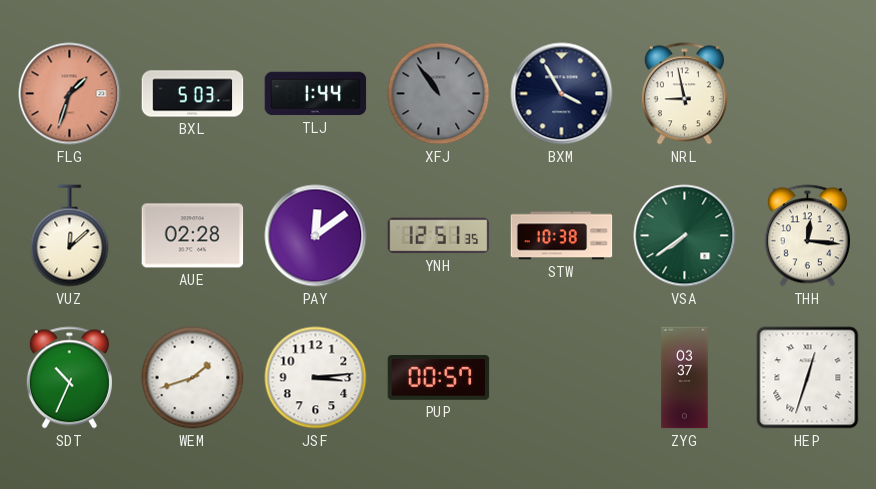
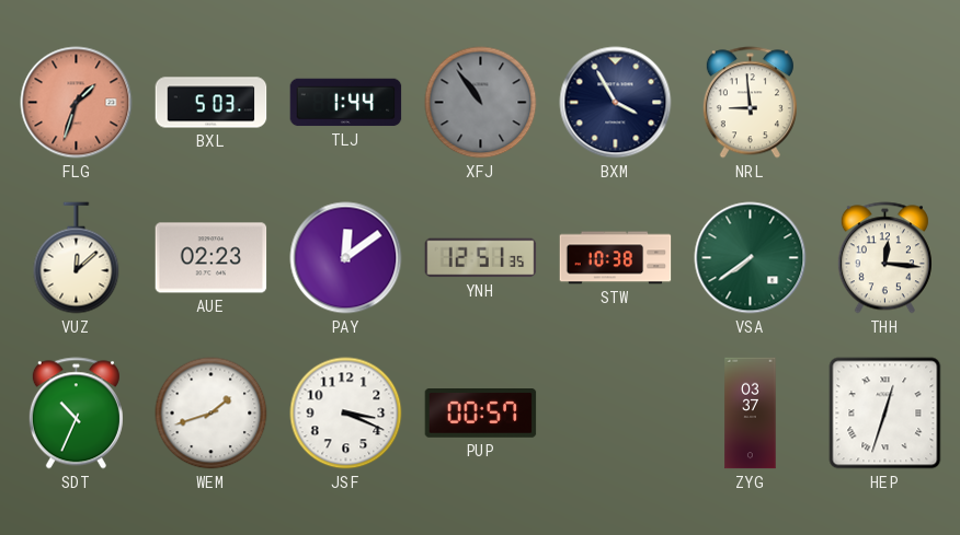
NRL: 8:58 -> 8:59
AUE: 02:28 -> 02:23
JSF: 3:14 -> 3:19
